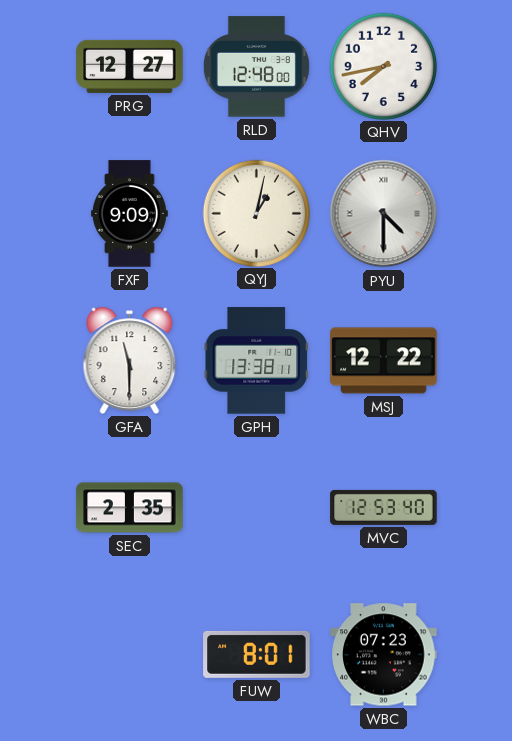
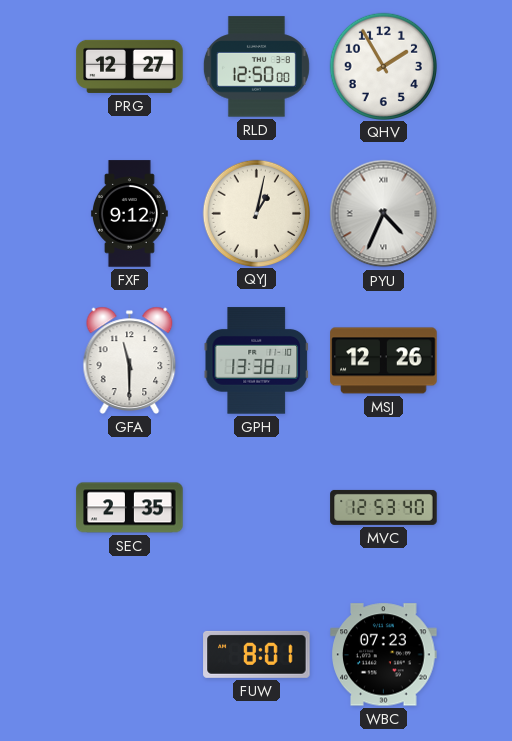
RLD: 12:48 -> 12:50
QHV: 7:43 -> 1:55
FXF: 9:09 -> 9:12
PYU: 4:30 -> 4:34
MSJ: 12:22 -> 12:26
